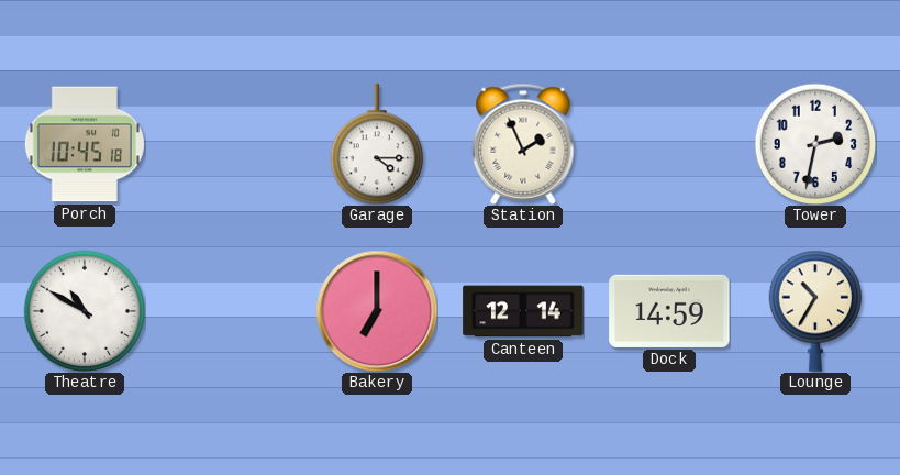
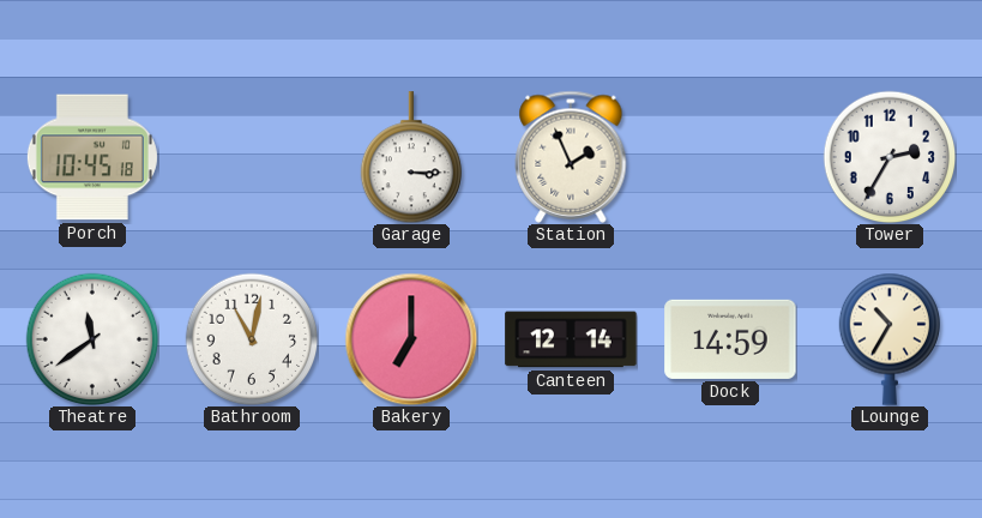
Garage: 4:15 -> 3:15
Tower: 2:32 -> 2:35
Theatre: 10:50 -> 11:39
Bathroom: none -> 11:02
